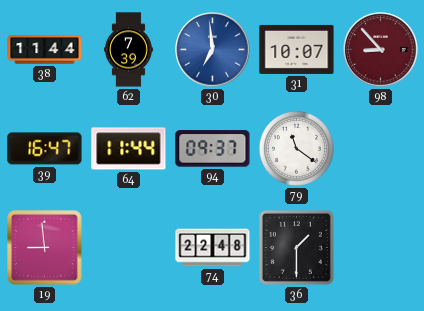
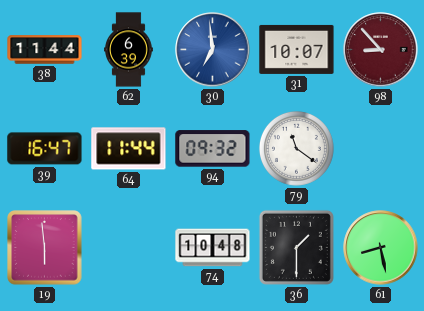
62: 7:39 -> 6:39
94: 09:37 -> 09:32
19: 8:59 -> 5:59
74: 22:48 -> 10:48
61: none -> 8:28
